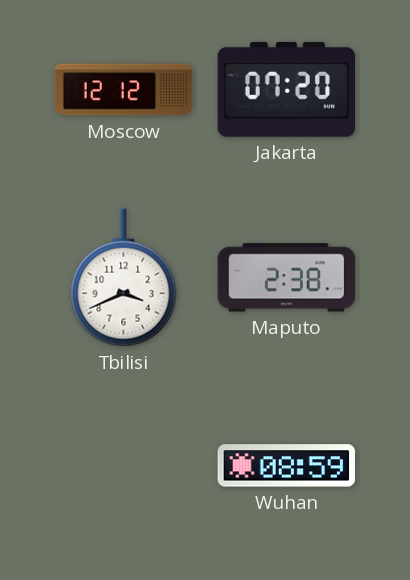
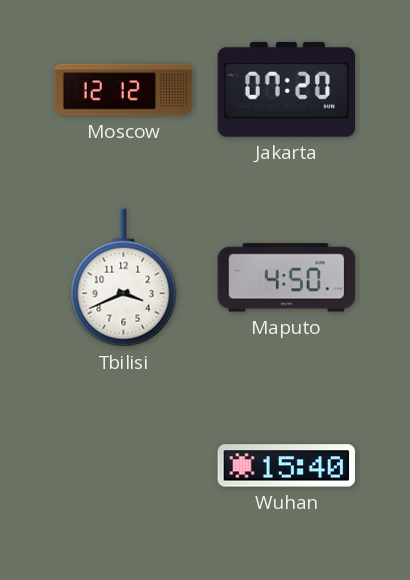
Maputo: 2:38 -> 4:50
Wuhan: 08:59 -> 15:40
